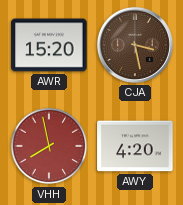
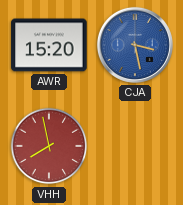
CJA dial: brown -> blue
AWY: 4:20 -> none
